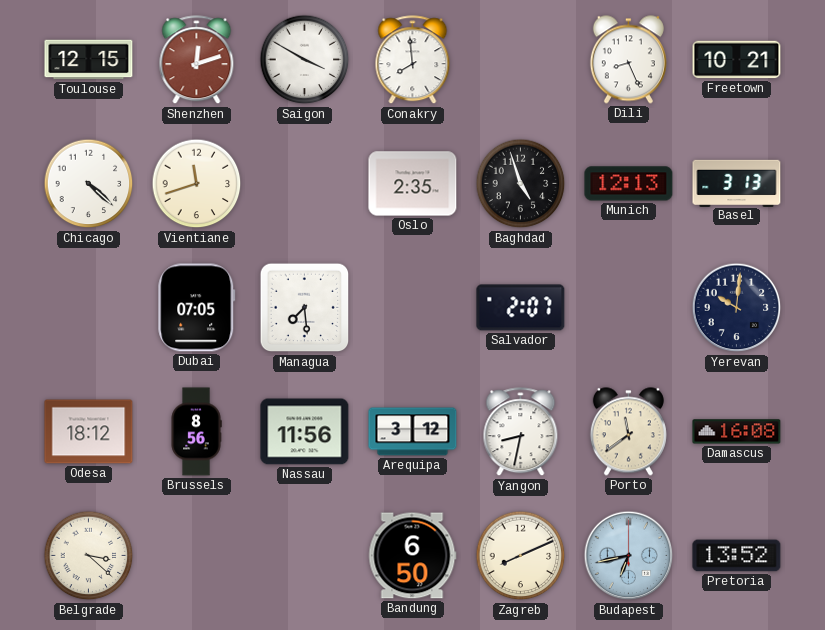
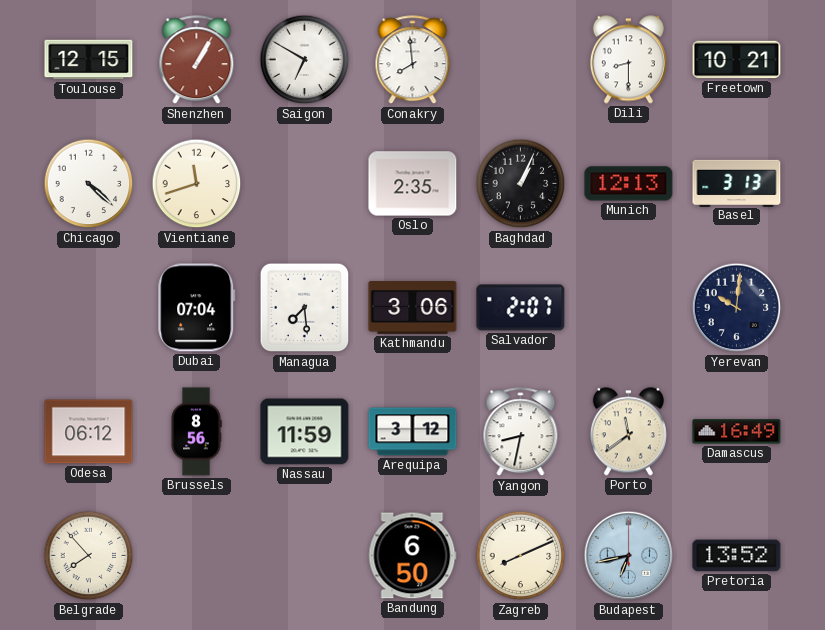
Shenzhen: 12:12 -> 1:05
Saigon: 3:50 -> 6:50
Dili: 8:26 -> 8:30
Baghdad: 4:57 -> 1:04
Dubai: 07:05 -> 07:04
Kathmandu: none -> 3:06
Odesa: 18:12 -> 06:12
Nassau: 11:56 -> 11:59
Damascus: 16:08 -> 16:49
Belgrade: 3:22 -> 7:53
